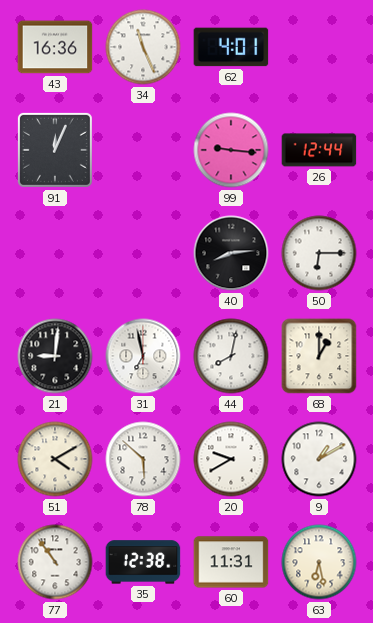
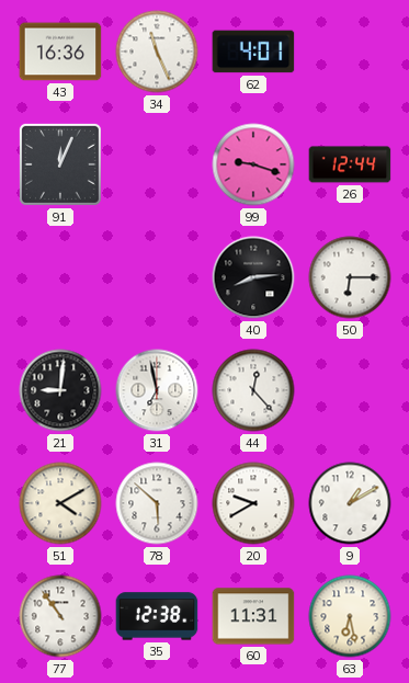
99: 9:16 -> 9:18
44: 8:02 -> 12:23
68: 1:00 -> none
